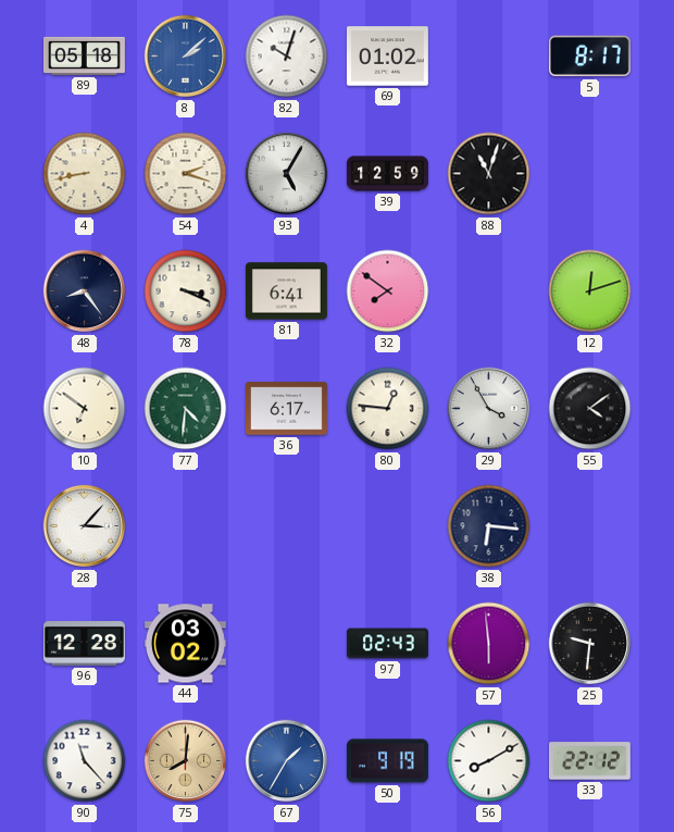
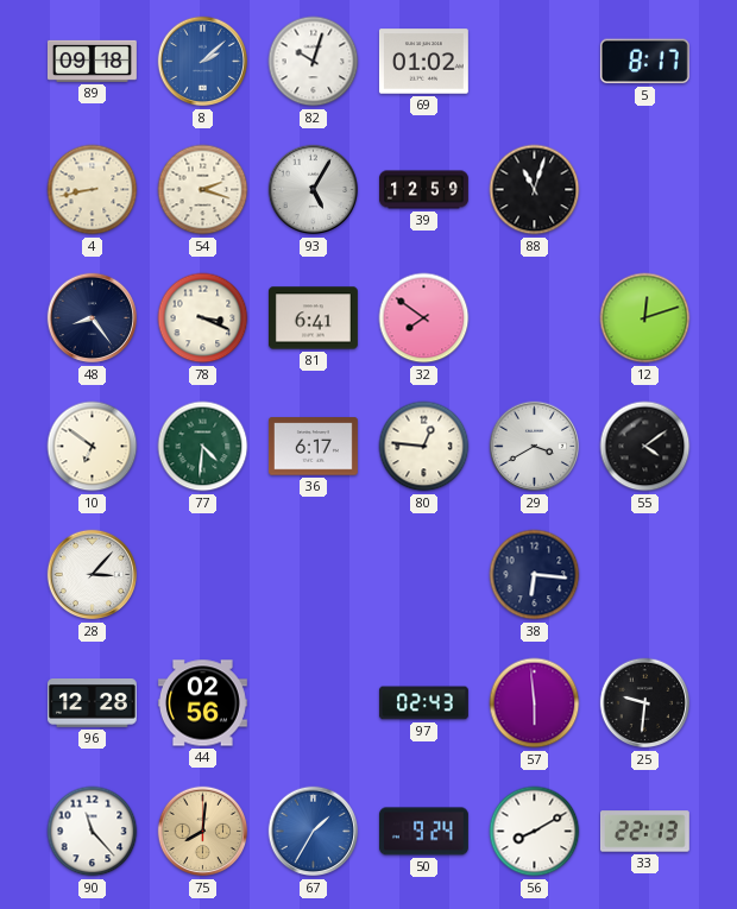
89: 05:18 -> 09:18
29: 3:55 -> 3:40
44: 03:02 -> 02:56
50: 9:19 -> 9:24
33: 22:12 -> 22:13
